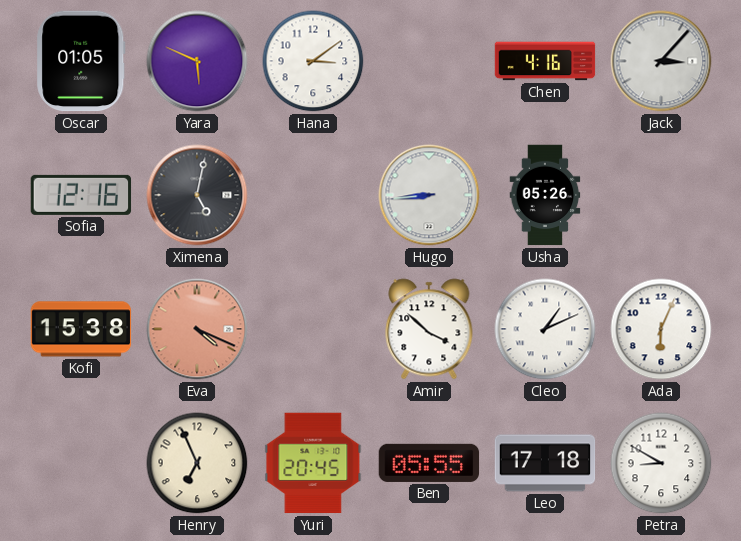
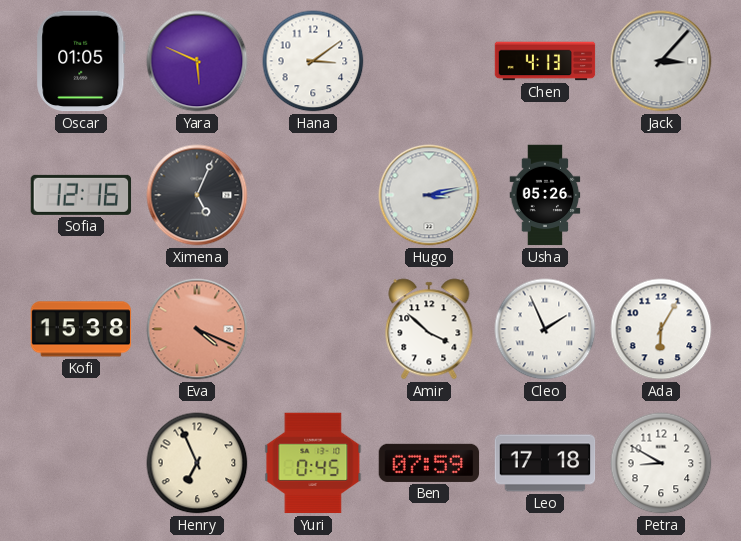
Chen: 4:16 -> 4:13
Ximena: 5:02 -> 5:04
Hugo: 8:44 -> 3:13
Cleo: 1:11 -> 1:56
Ada: 6:04 -> 6:05
Yuri: 20:45 -> 0:45
Ben: 05:55 -> 07:59
